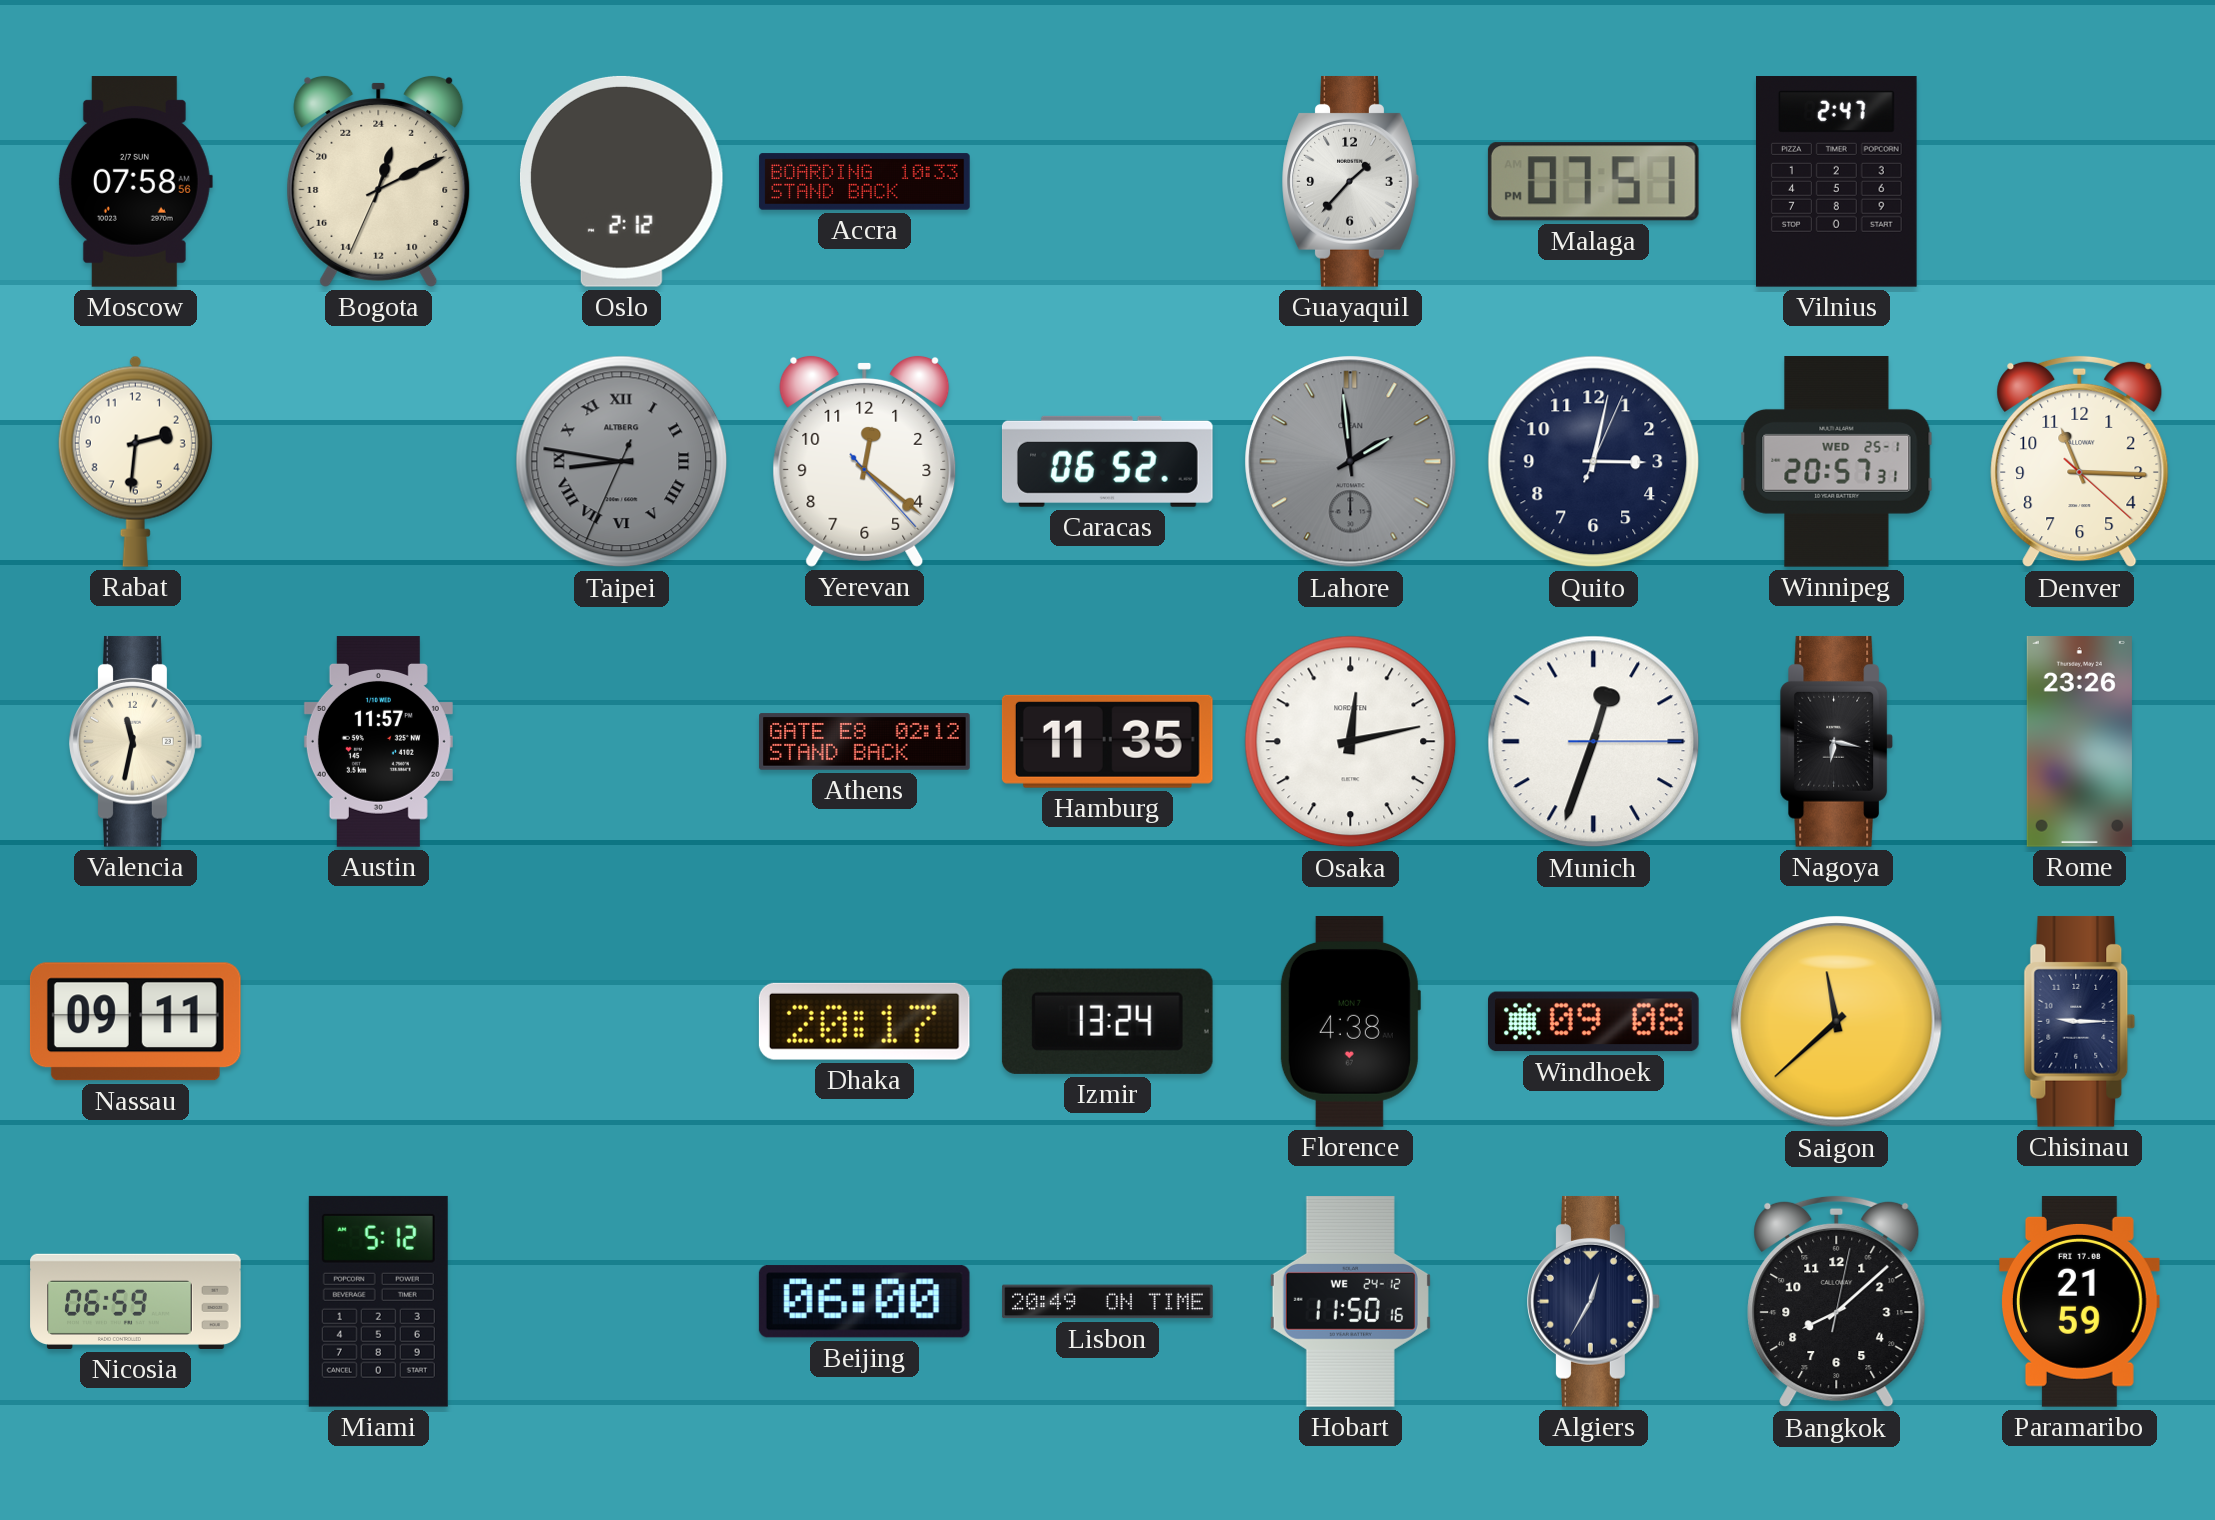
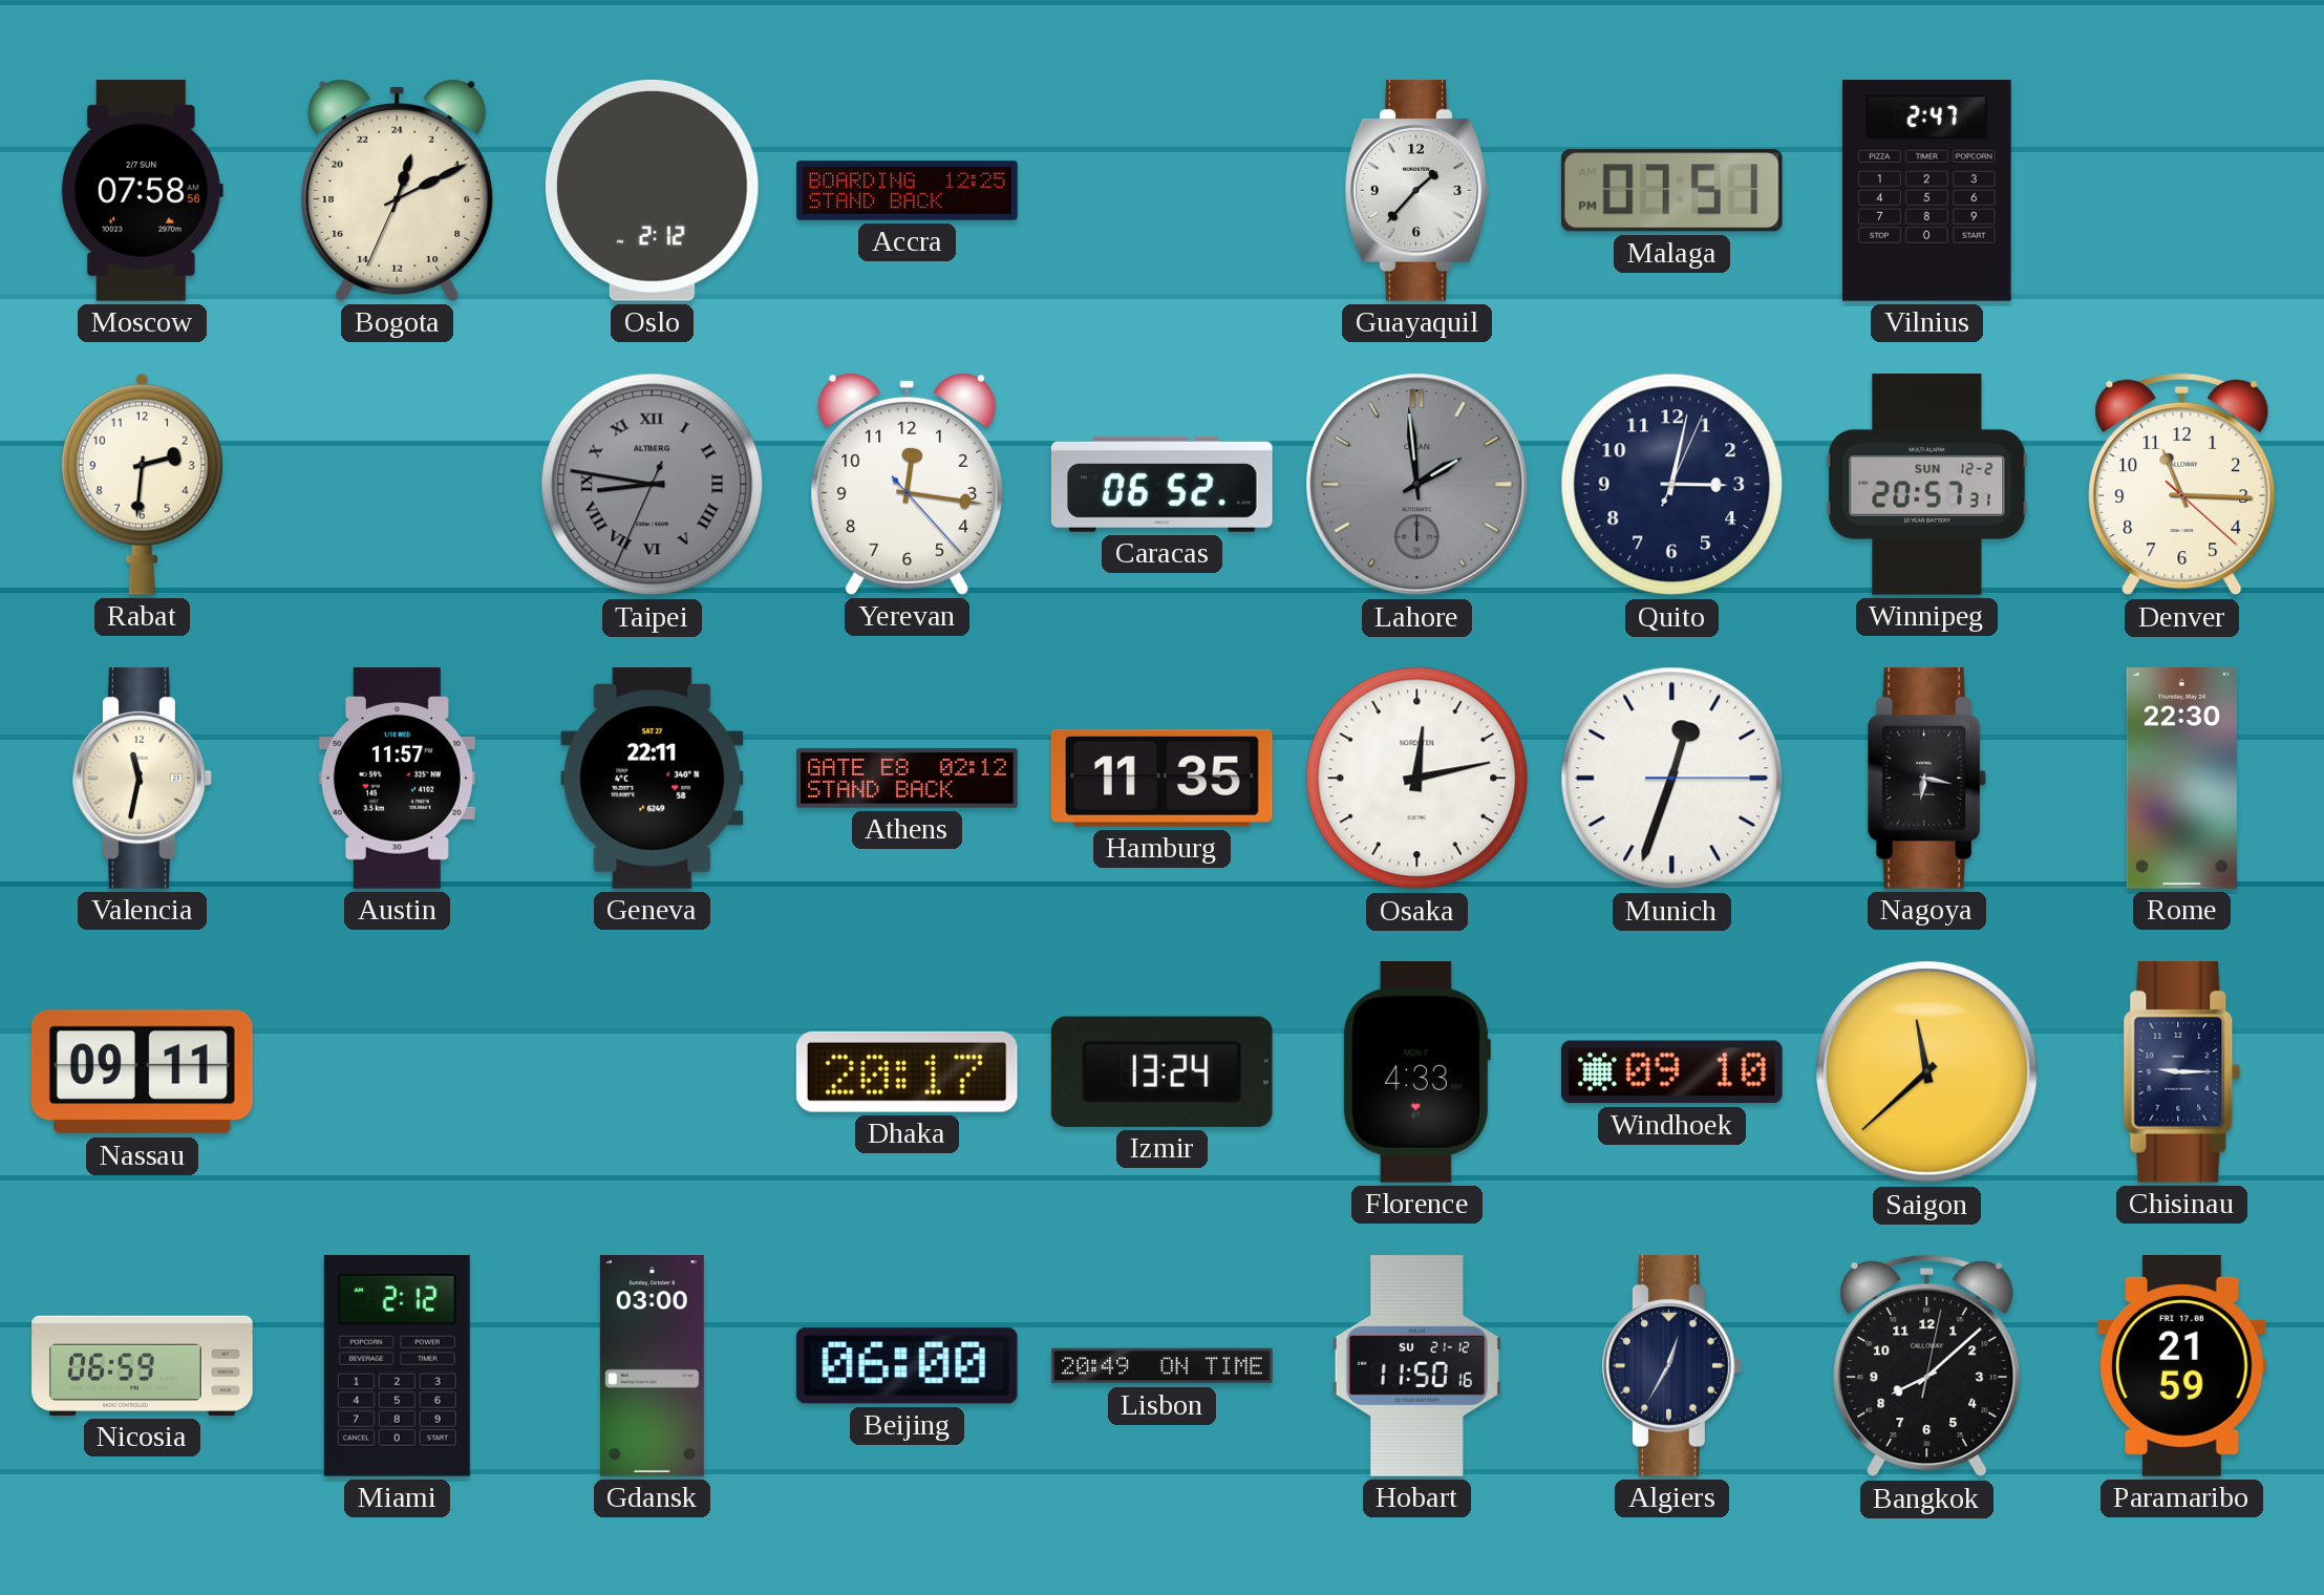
Accra: 10:33 -> 12:25
Yerevan: 12:21 -> 12:16
Winnipeg date: WED 25-1 -> SUN 12-2
Geneva: none -> 22:11
Rome: 23:26 -> 22:30
Florence: 4:38 -> 4:33
Windhoek: 09:08 -> 09:10
Miami: 5:12 -> 2:12
Gdansk: none -> 03:00
Hobart date: WE 24-12 -> SU 21-12
